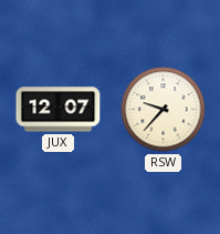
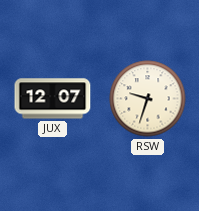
RSW: 9:37 -> 9:33
